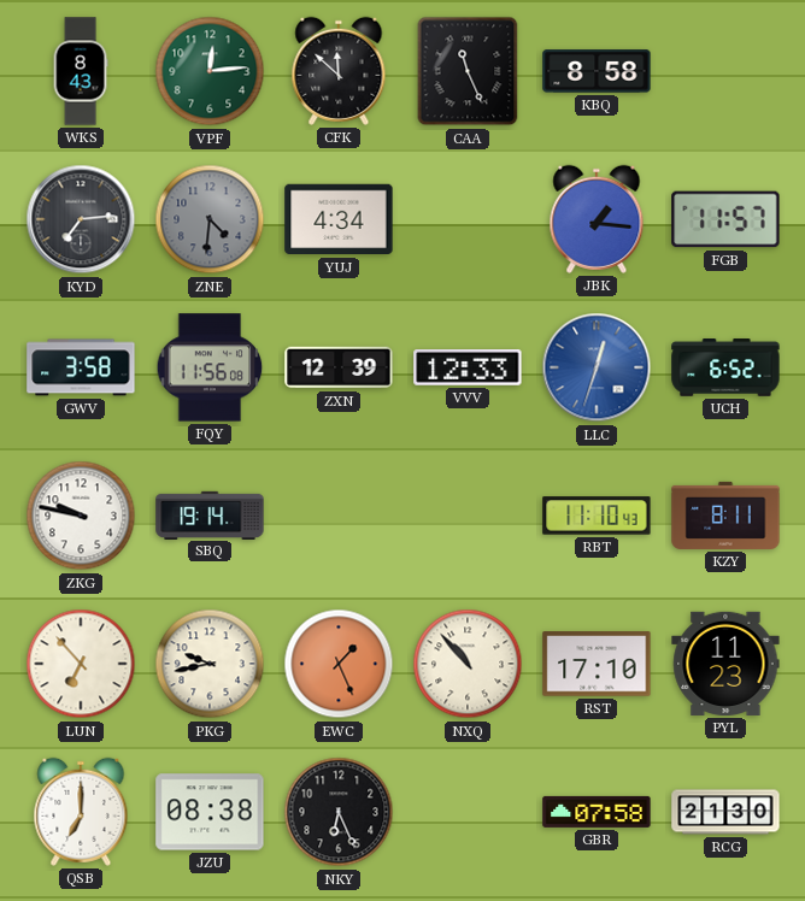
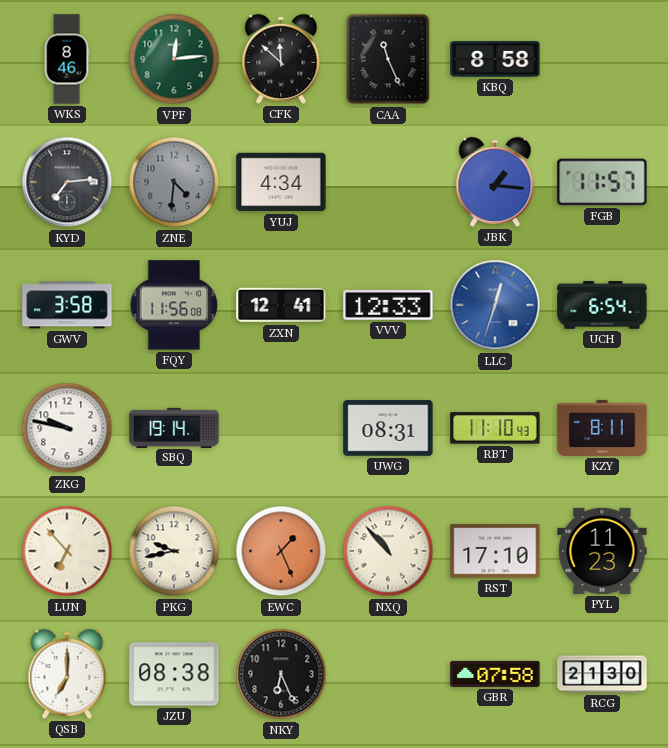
WKS: 8:43 -> 8:46
ZXN: 12:39 -> 12:41
UCH: 6:52 -> 6:54
UWG: none -> 08:31
